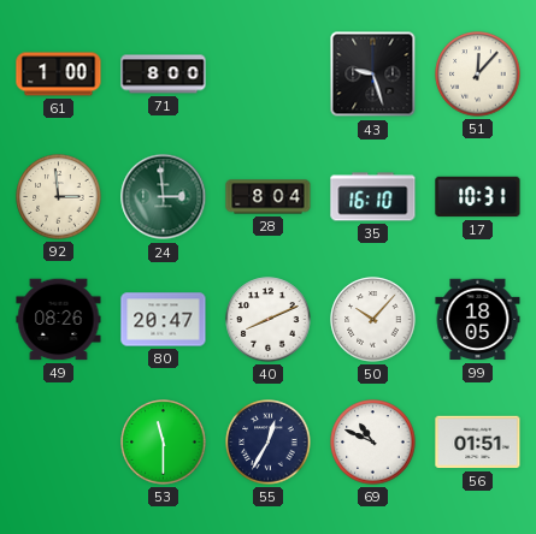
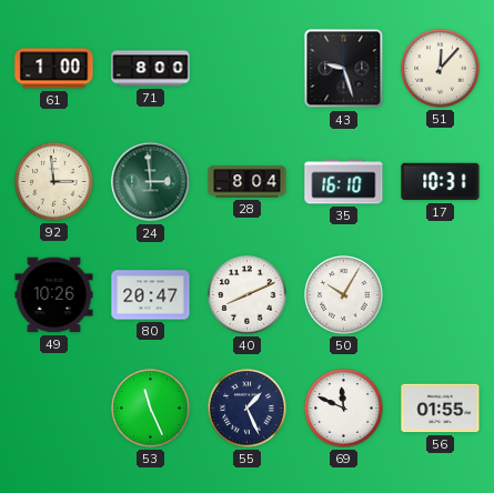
49: 08:26 -> 10:26
50: 10:07 -> 10:05
99: 18:05 -> none
53: 11:30 -> 11:26
55: 12:35 -> 1:26
69: 10:49 -> 11:49
56: 01:51 -> 01:55
